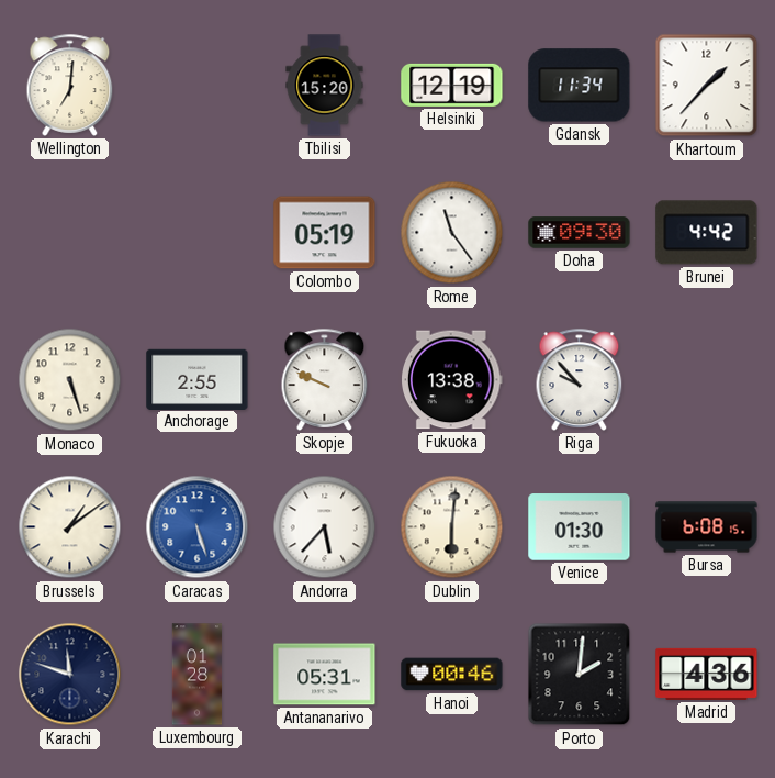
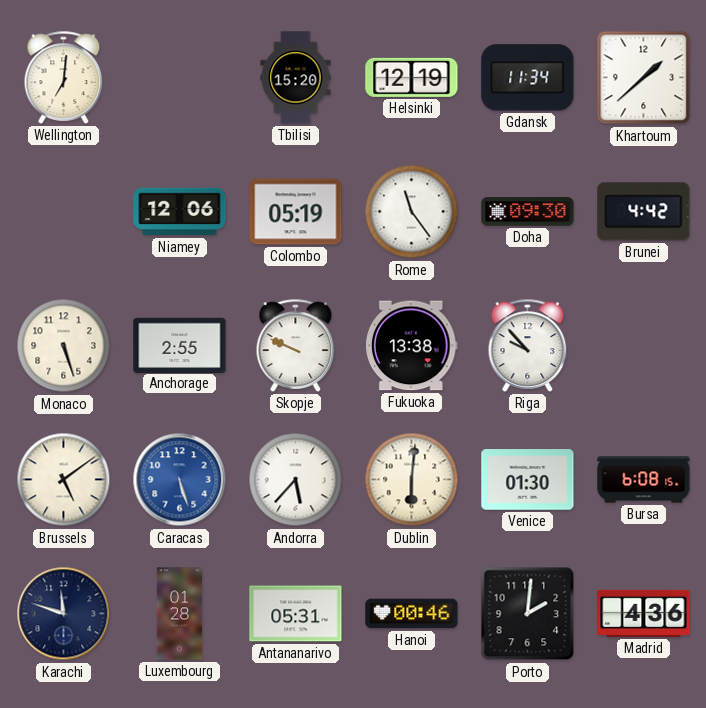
Khartoum: 1:37 -> 1:38
Niamey: none -> 12:06
Brussels: 1:09 -> 5:09
